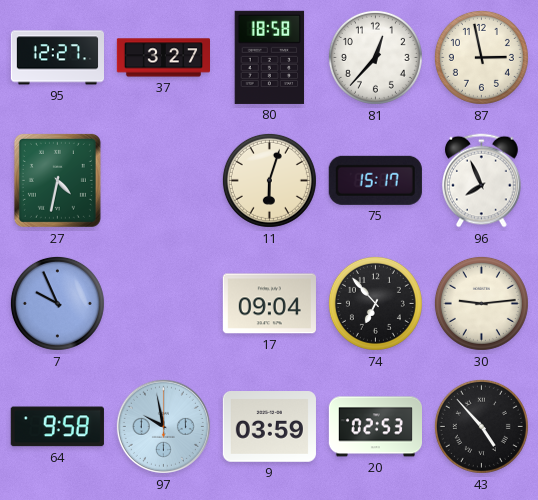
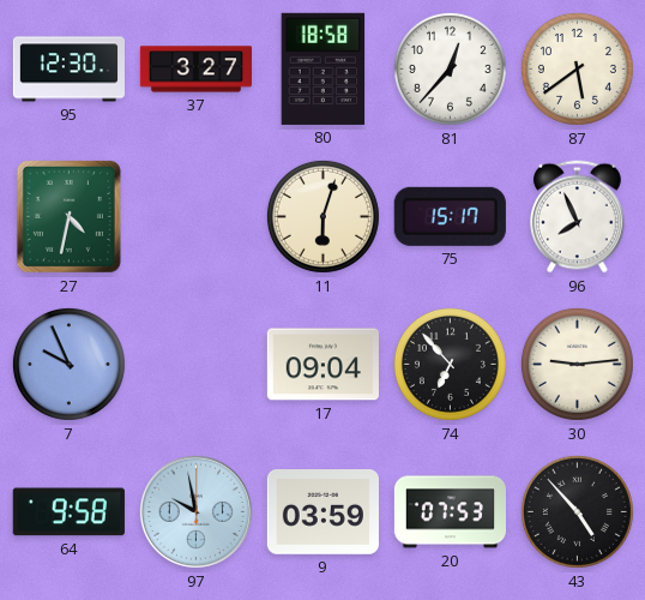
95: 12:27 -> 12:30
87: 2:58 -> 5:39
20: 02:53 -> 07:53
